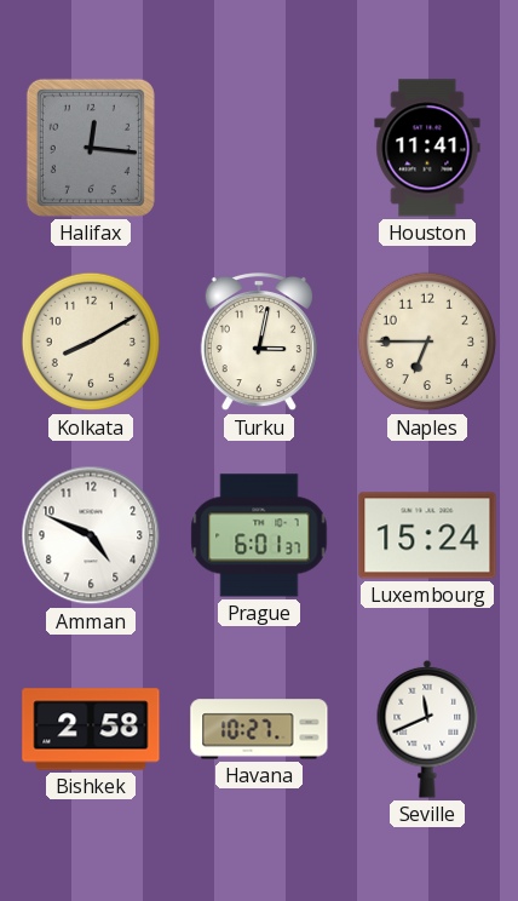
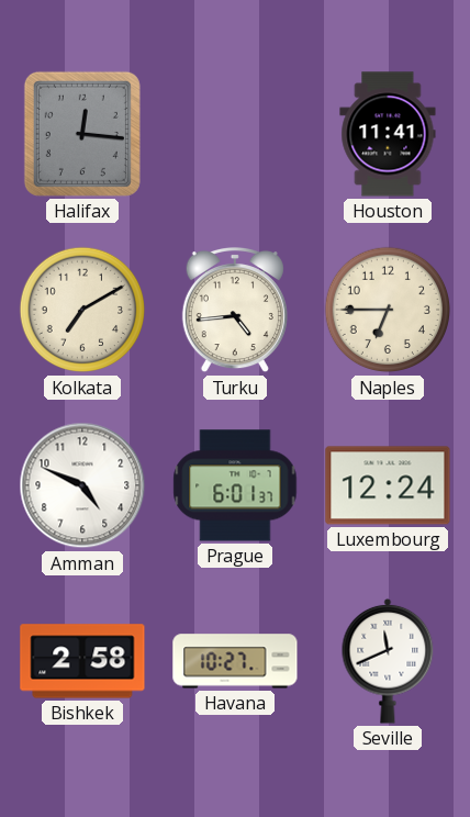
Kolkata: 8:10 -> 7:10
Turku: 3:02 -> 4:44
Luxembourg: 15:24 -> 12:24
